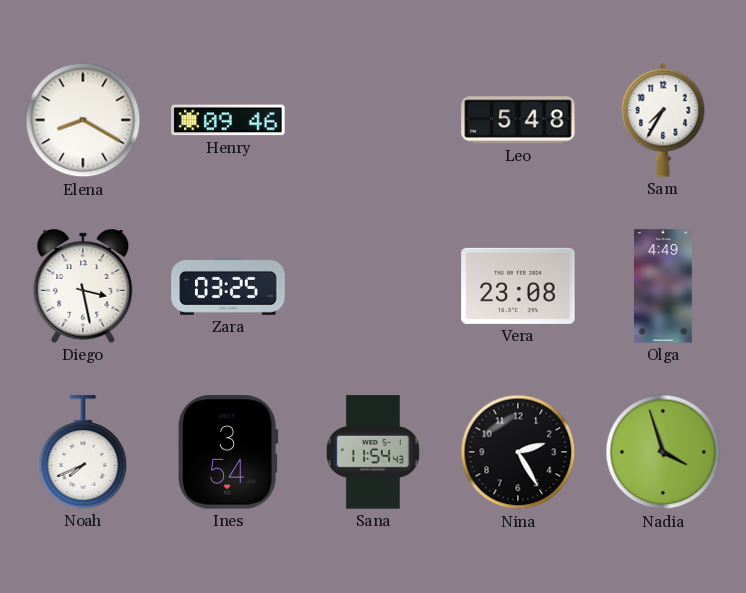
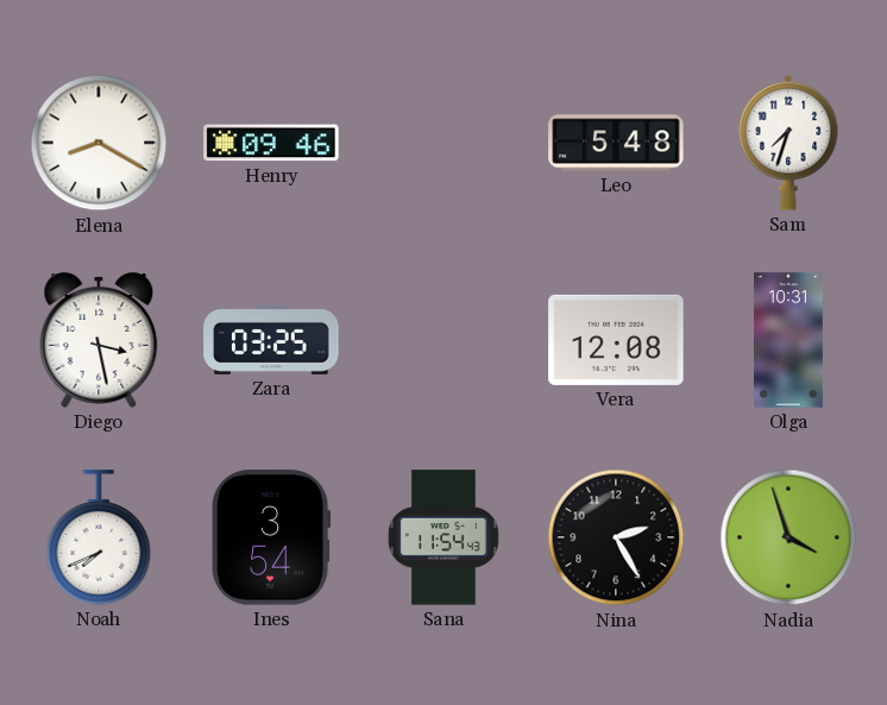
Sam: 7:35 -> 7:33
Vera: 23:08 -> 12:08
Olga: 4:49 -> 10:31
